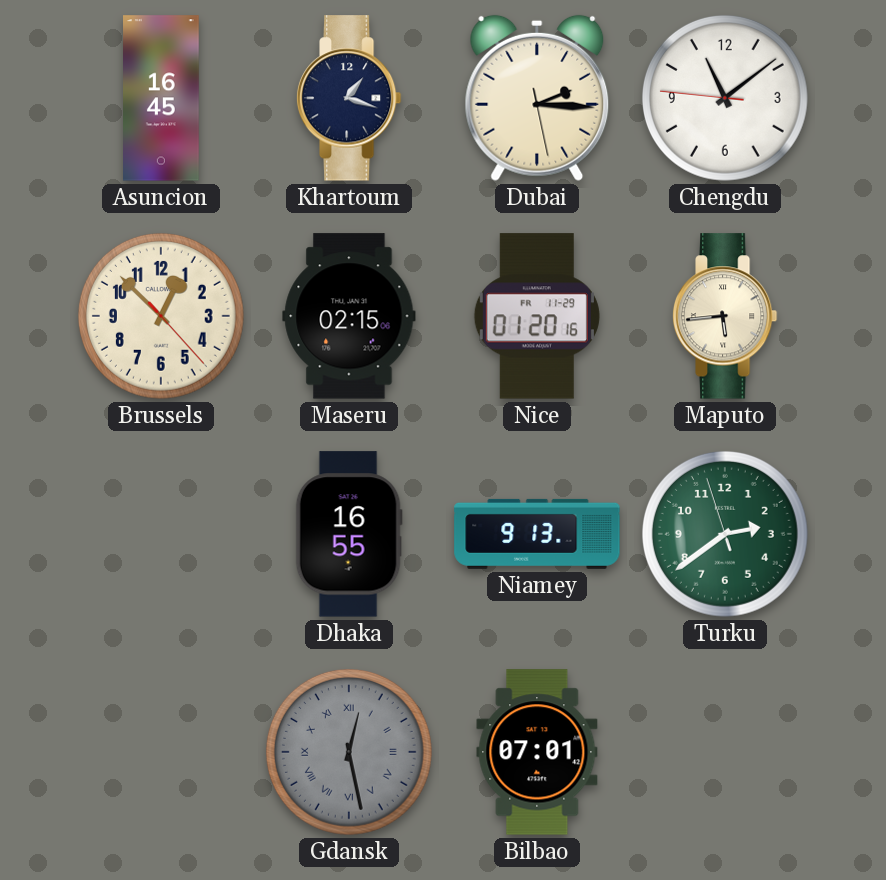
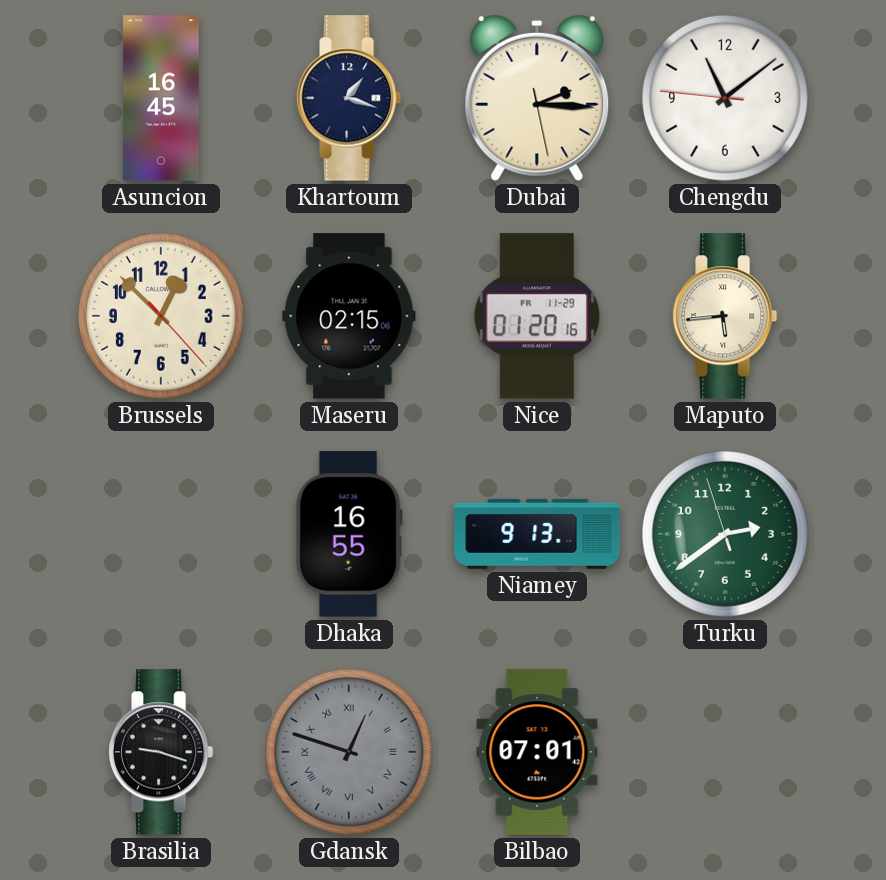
Brasilia: none -> 9:18
Gdansk: 12:28 -> 12:48
